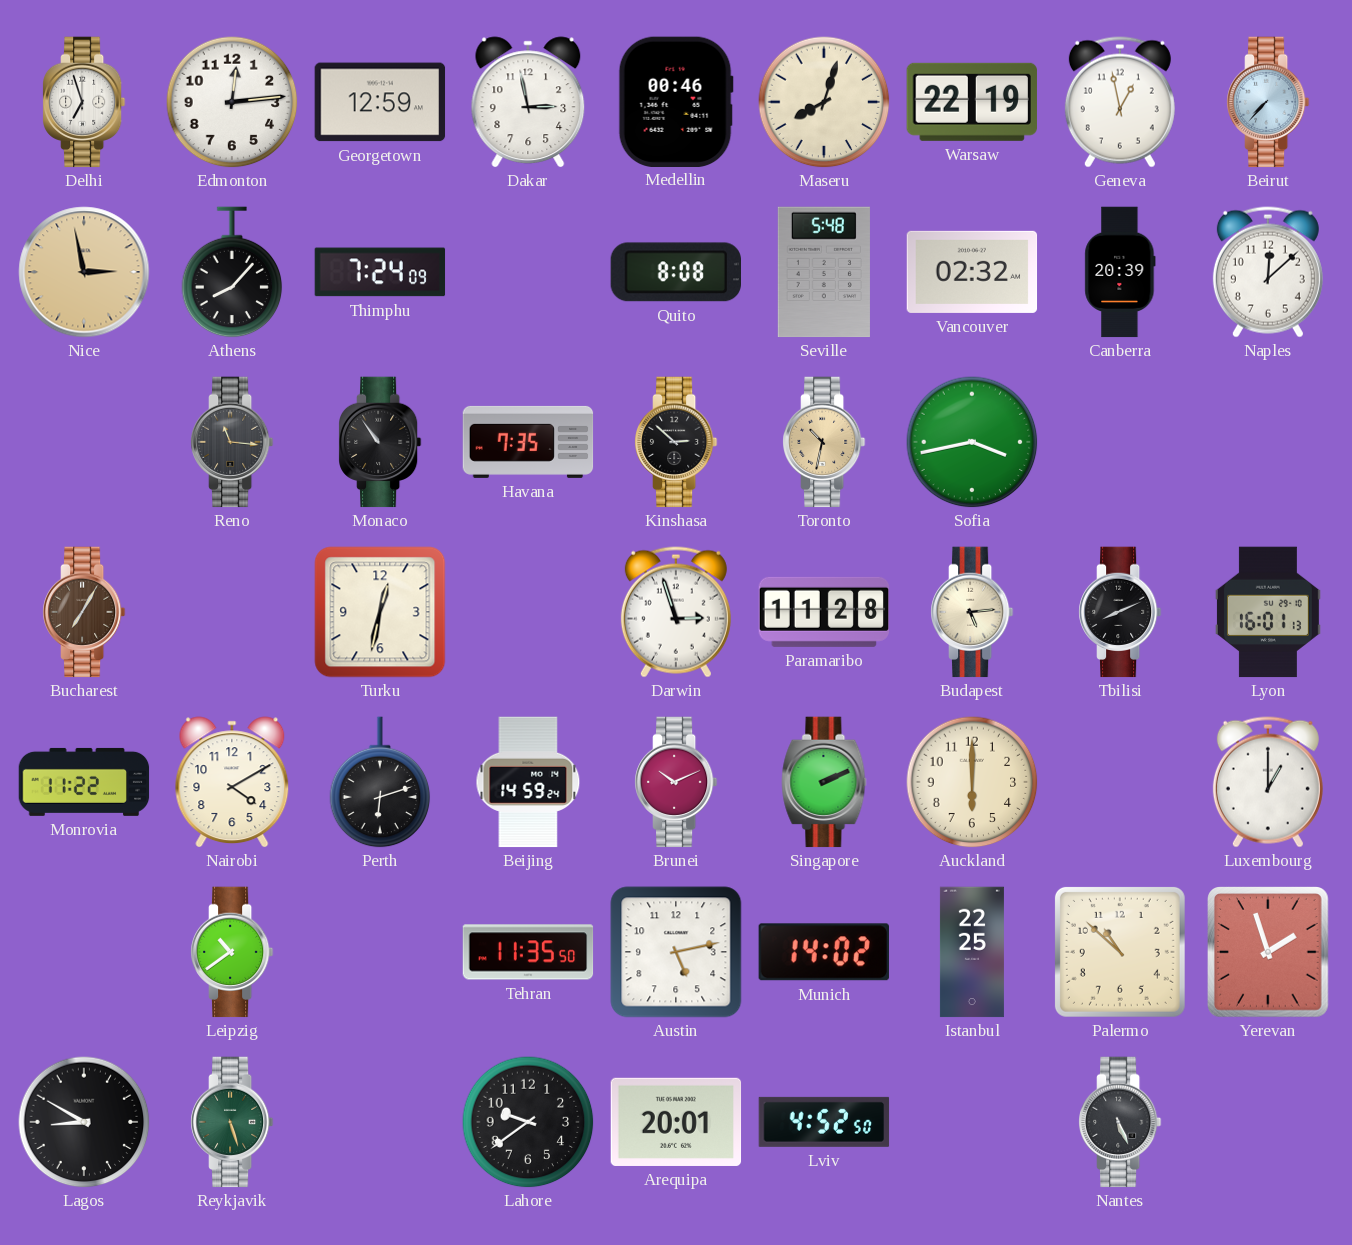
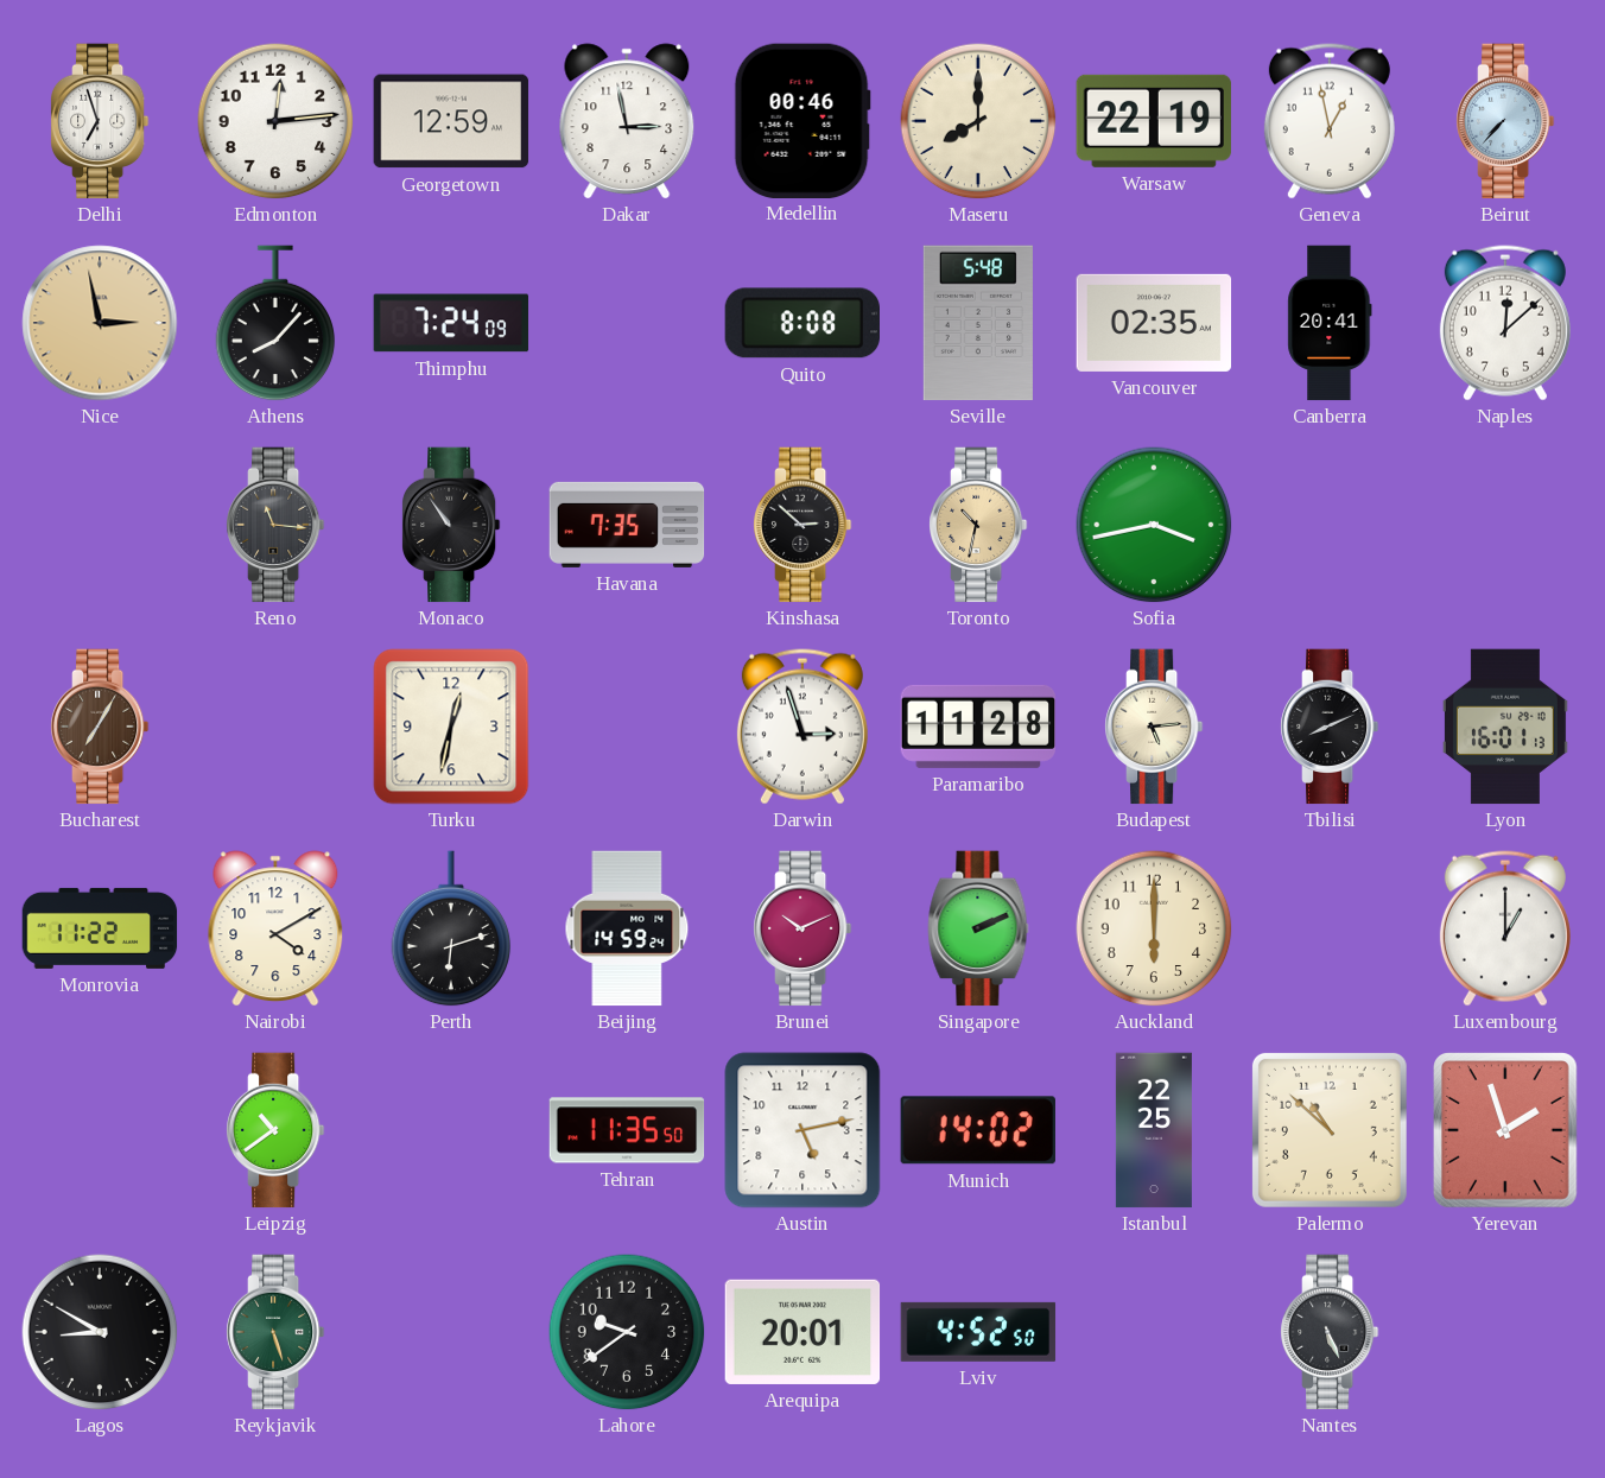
Maseru: 8:03 -> 8:00
Vancouver: 02:32 -> 02:35
Canberra: 20:39 -> 20:41
